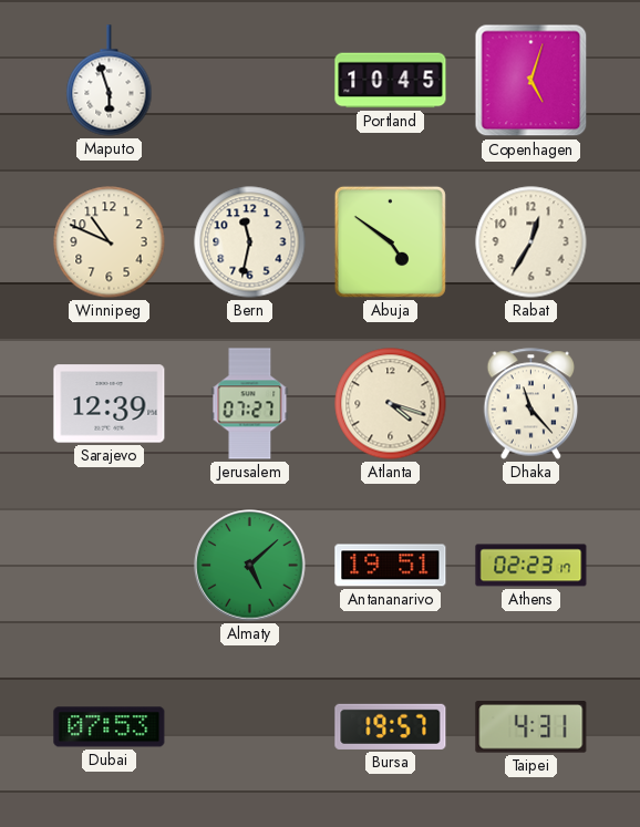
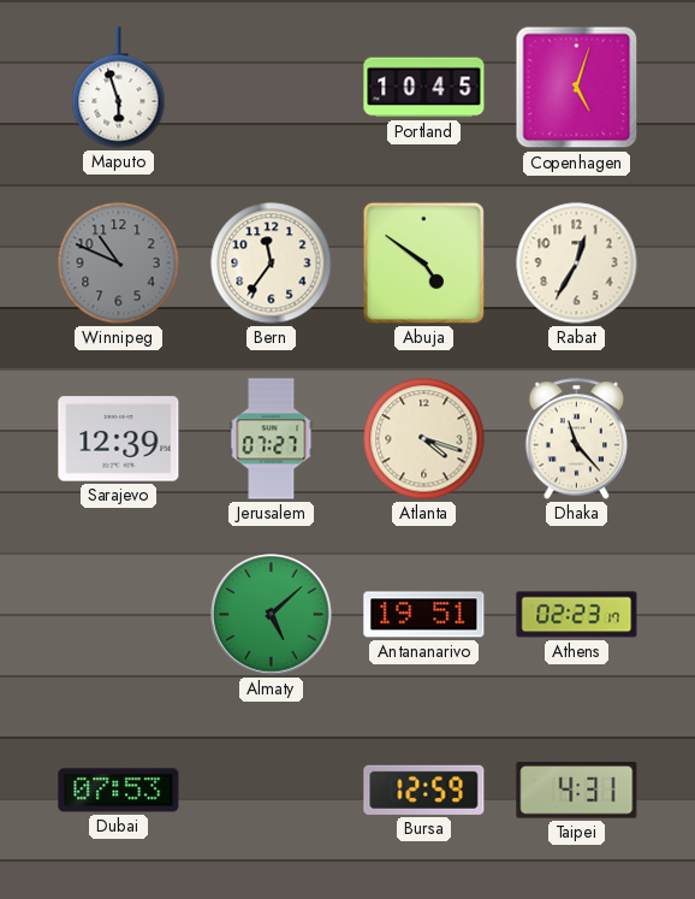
Winnipeg dial: cream -> grey
Bern: 11:32 -> 11:36
Bursa: 19:57 -> 12:59
